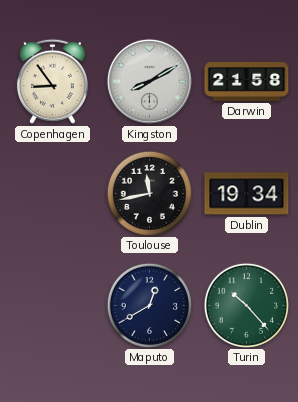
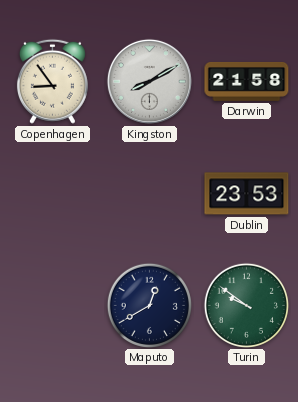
Toulouse: 11:43 -> none
Dublin: 19:34 -> 23:53
Turin: 10:23 -> 9:51
